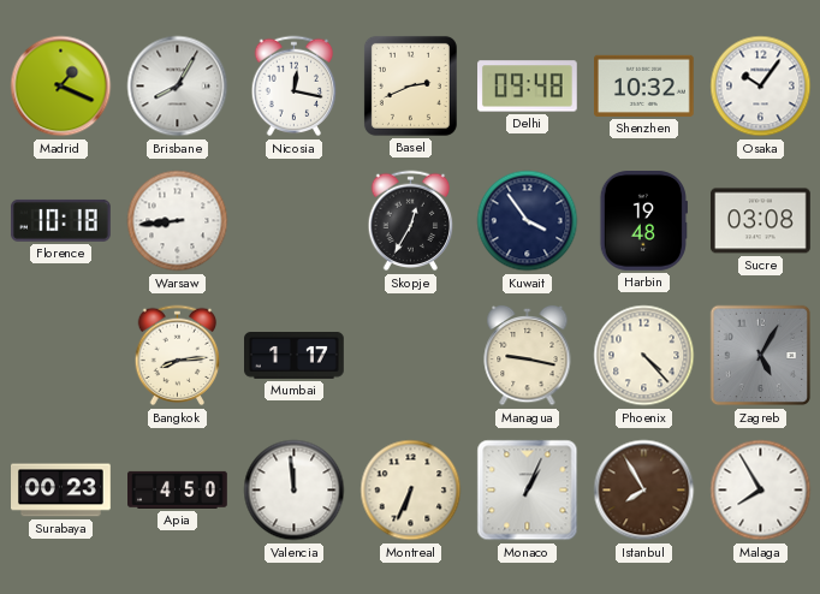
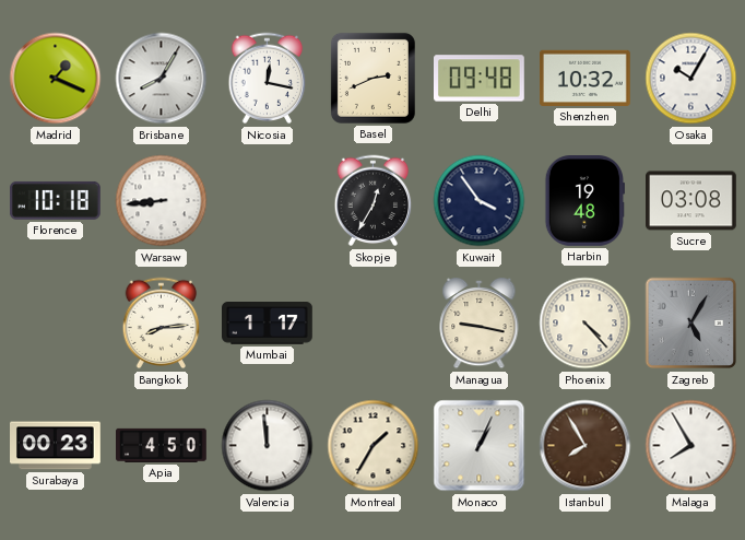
Osaka: 10:06 -> 10:05
Montreal: 6:34 -> 1:35
